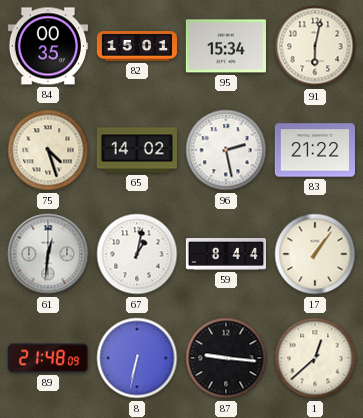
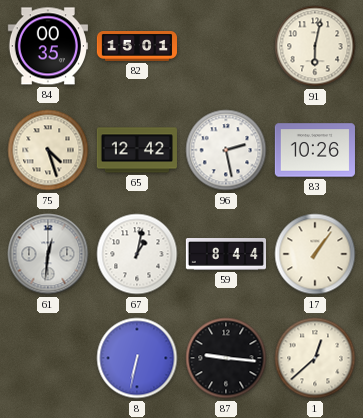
95: 15:34 -> none
65: 14:02 -> 12:42
83: 21:22 -> 10:26
89: 21:48 -> none
